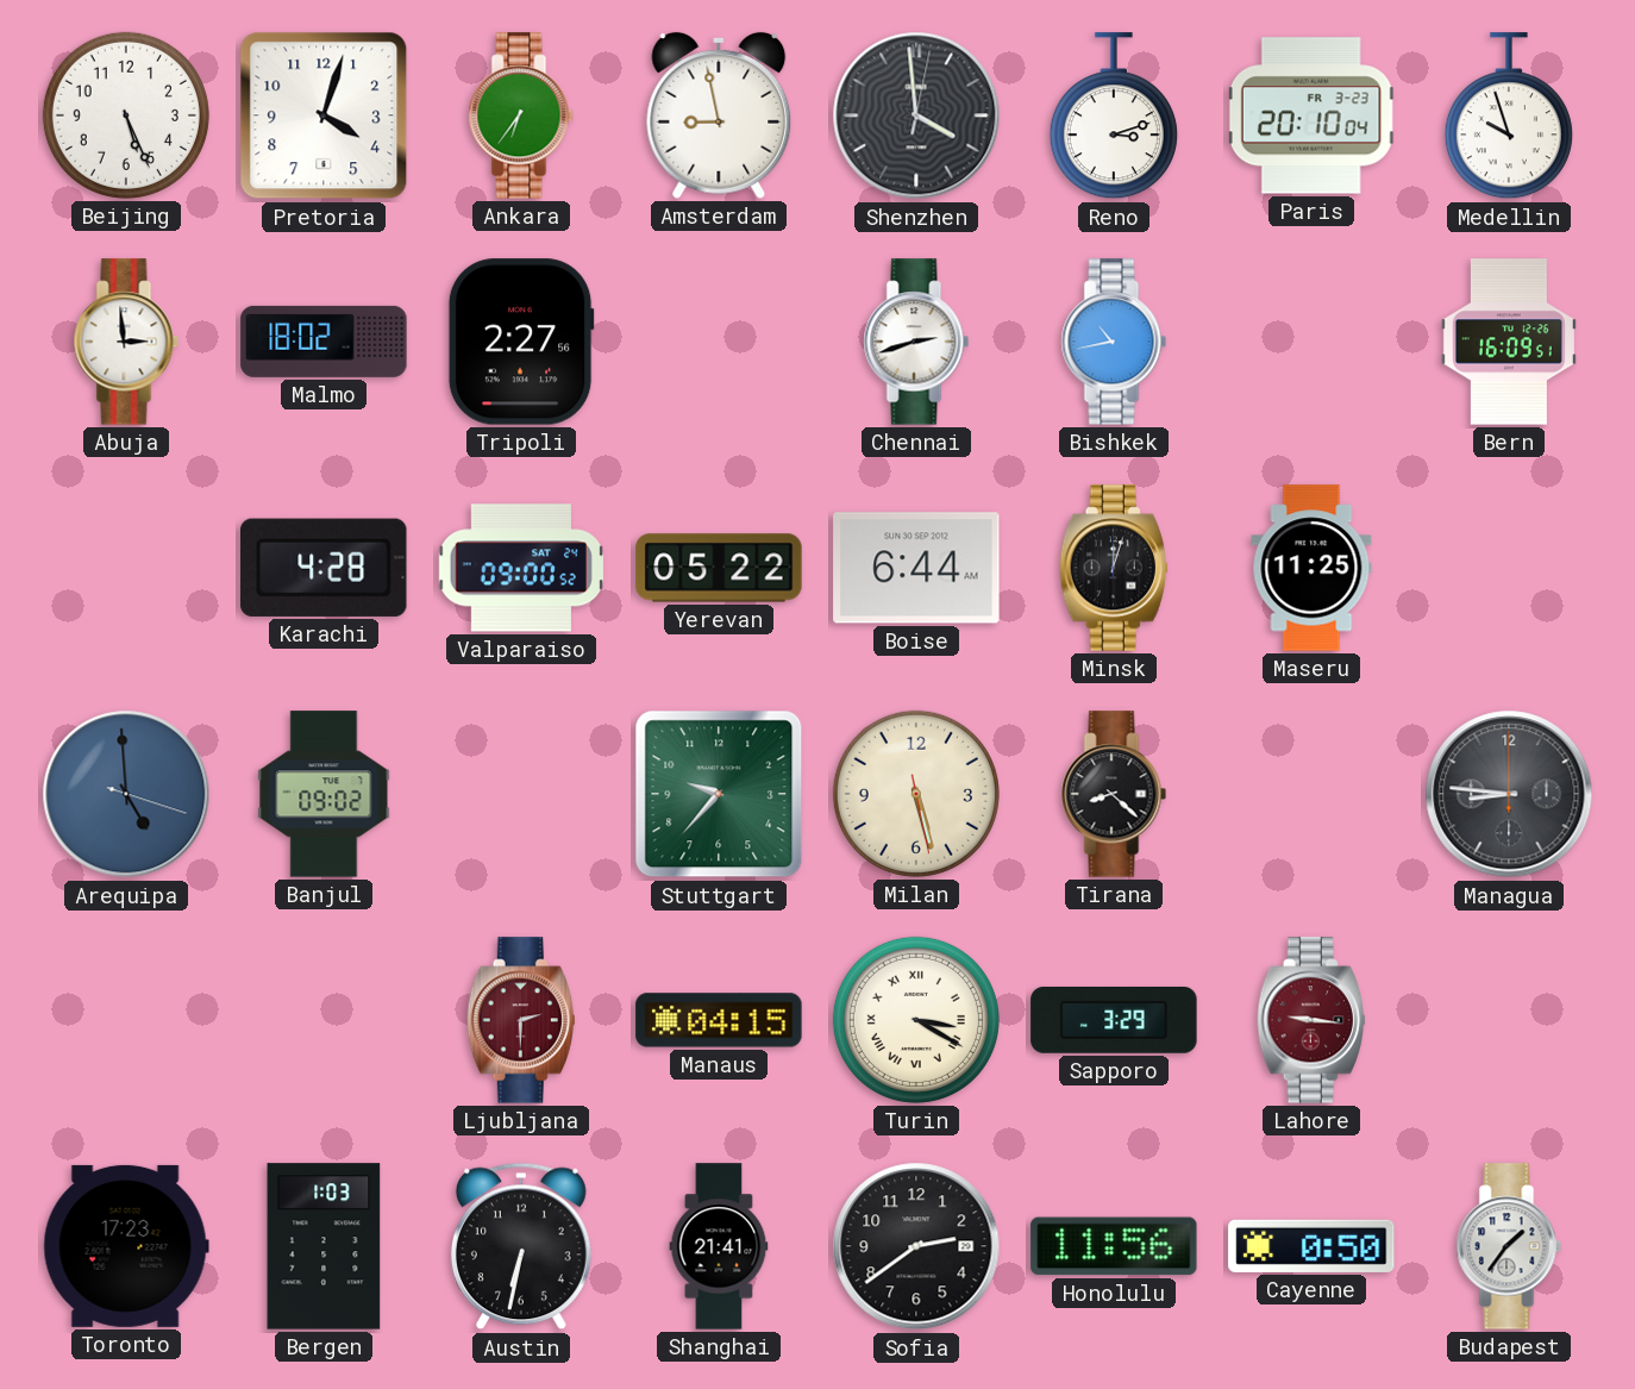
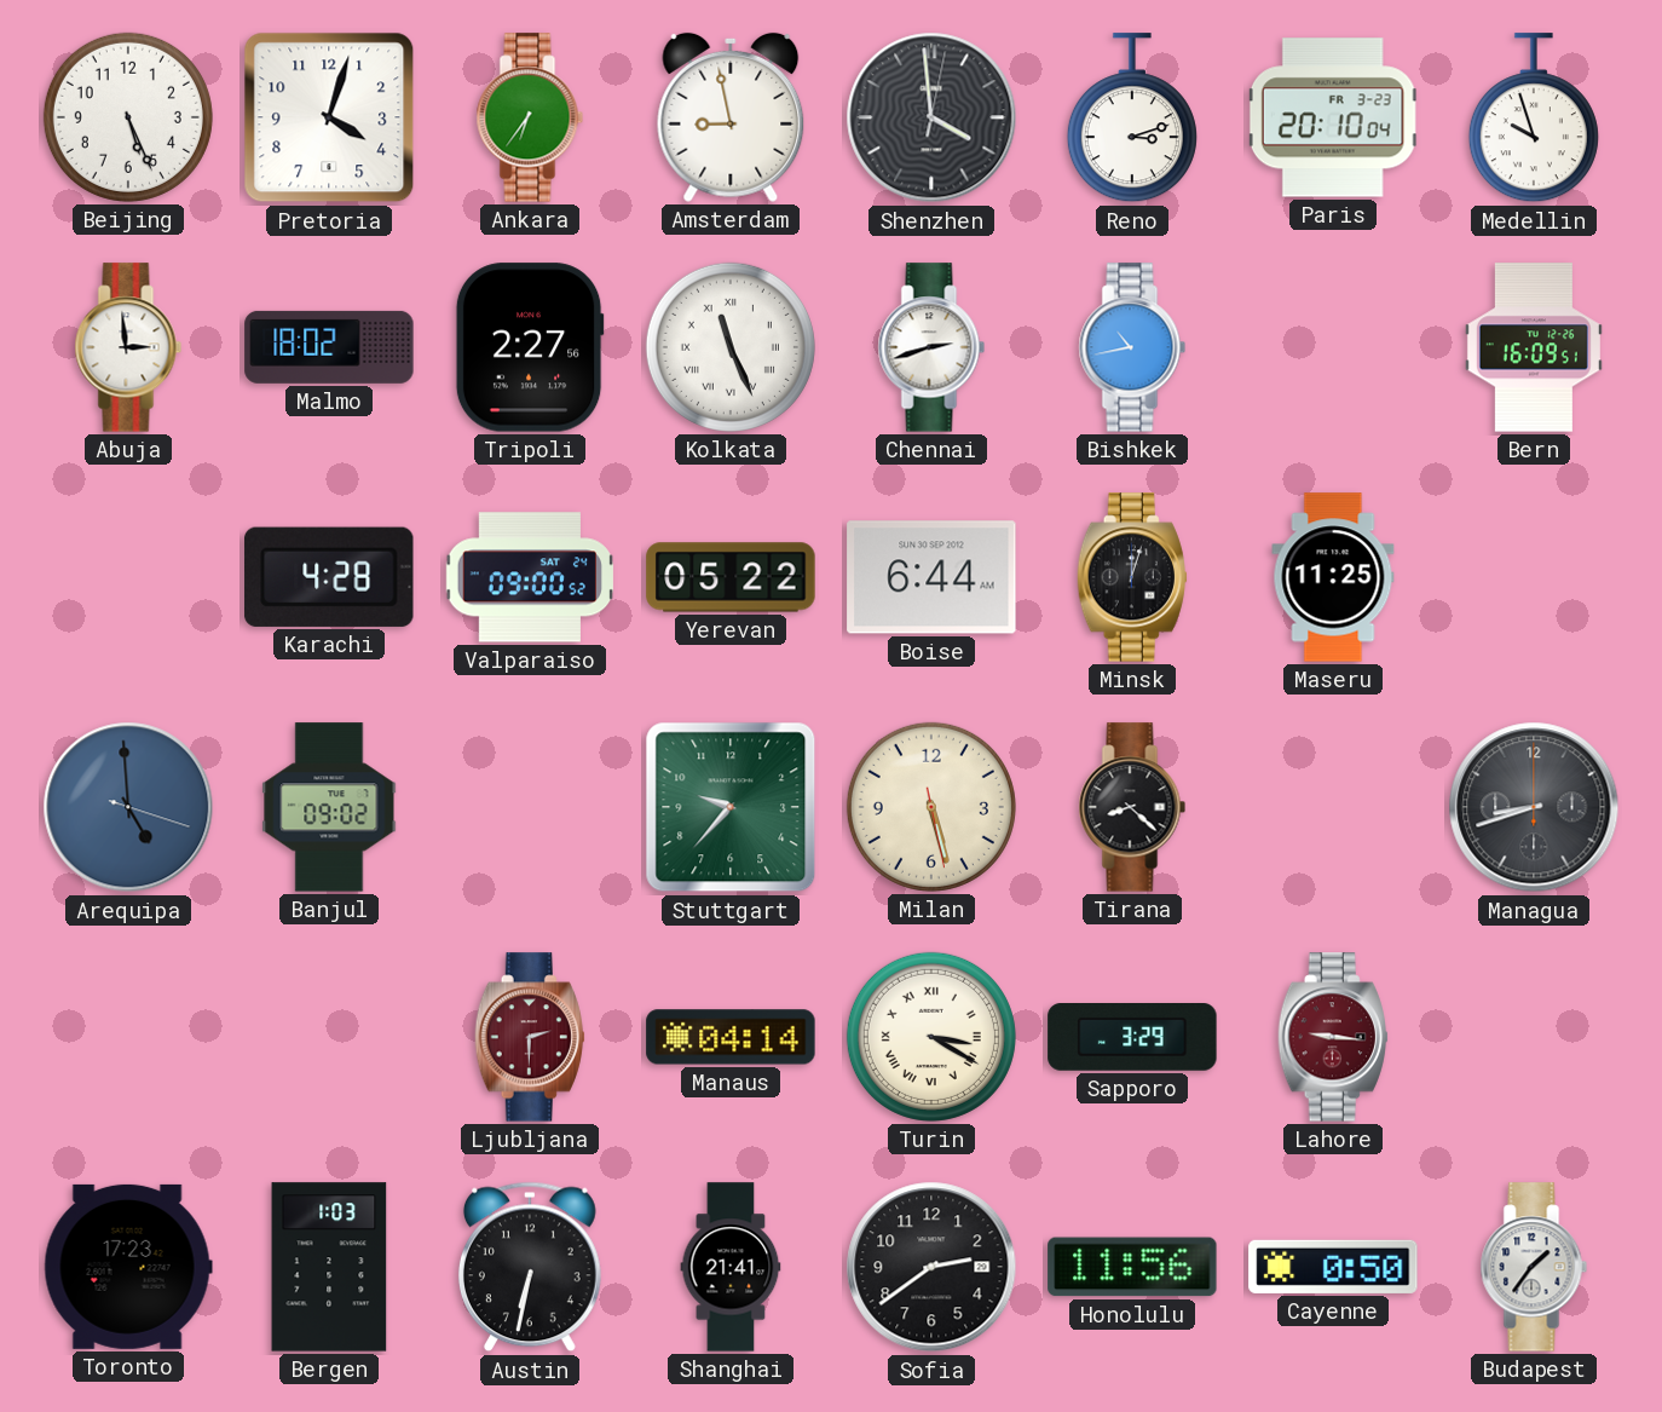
Kolkata: none -> 11:26
Managua: 8:46 -> 8:42
Manaus: 04:15 -> 04:14
